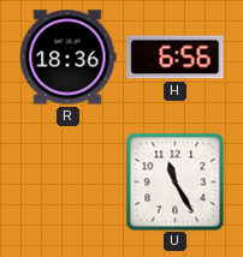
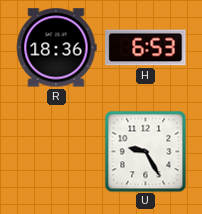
H: 6:56 -> 6:53
U: 11:25 -> 9:25
